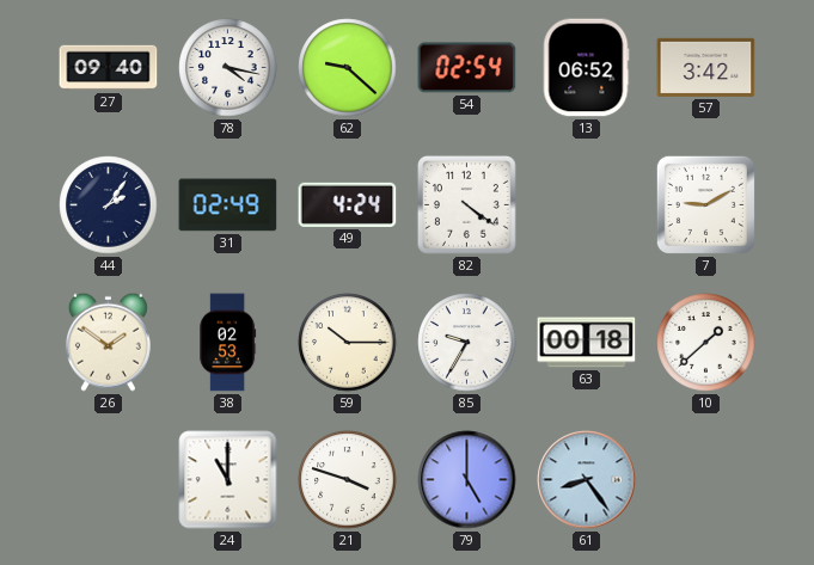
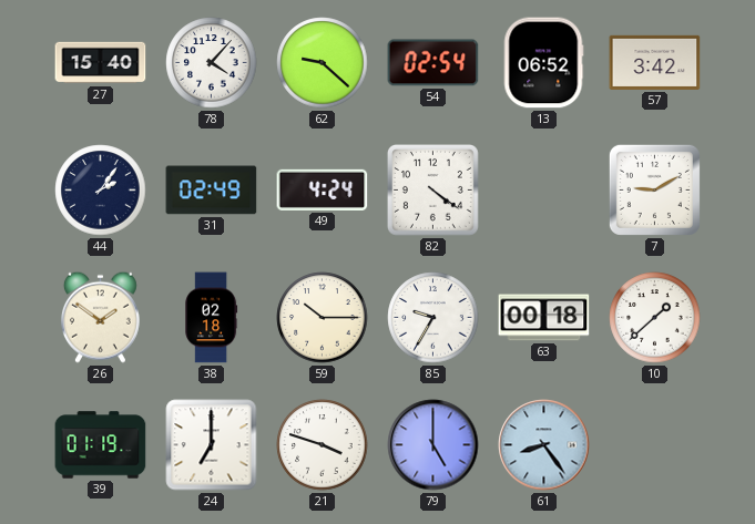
27: 09:40 -> 15:40
78: 4:17 -> 4:07
38: 02:53 -> 02:18
39: none -> 01:19
24: 11:00 -> 7:00
